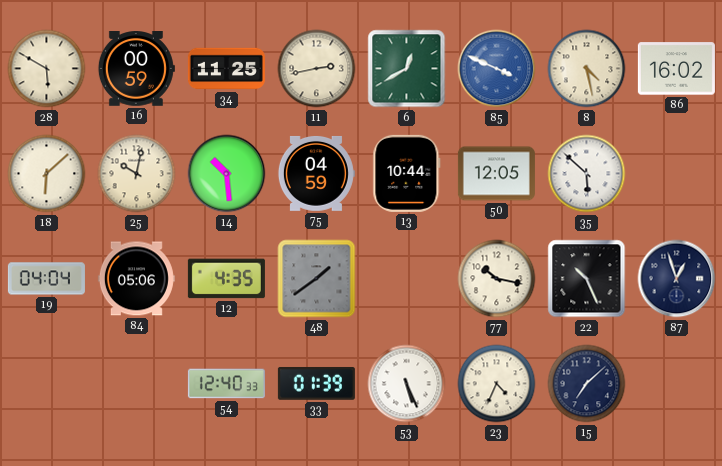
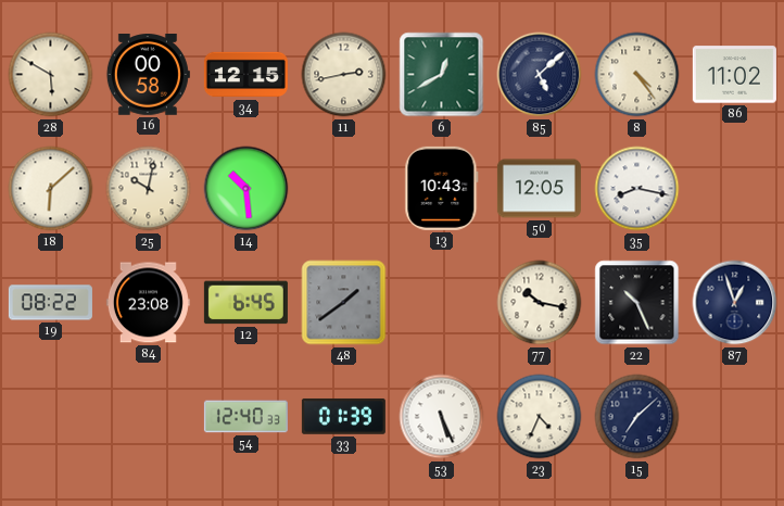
16: 00:59 -> 00:58
34: 11:25 -> 12:15
85: 3:49 -> 5:08
85 dial: blue -> navy
8: 4:28 -> 4:24
86: 16:02 -> 11:02
75: 04:59 -> none
13: 10:44 -> 10:43
35: 5:52 -> 8:17
19: 04:04 -> 08:22
84: 05:06 -> 23:08
12: 4:35 -> 6:45
